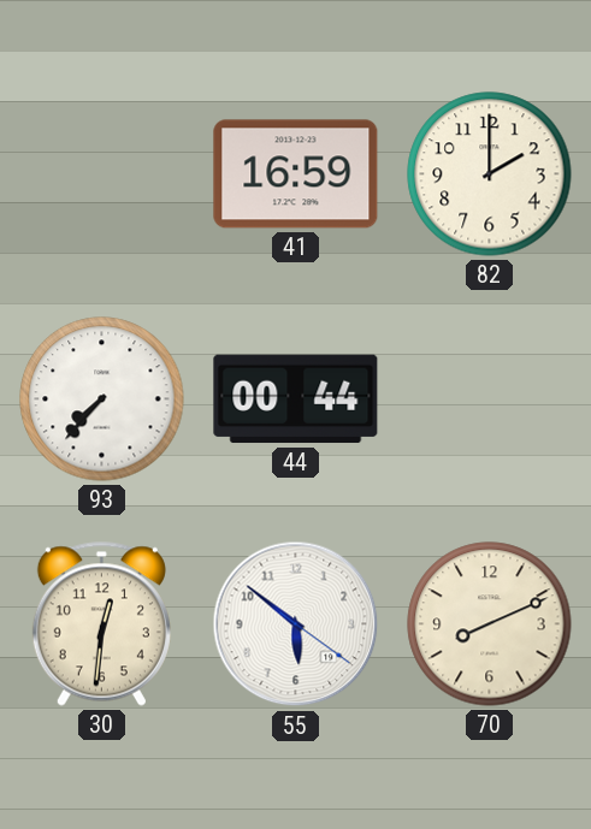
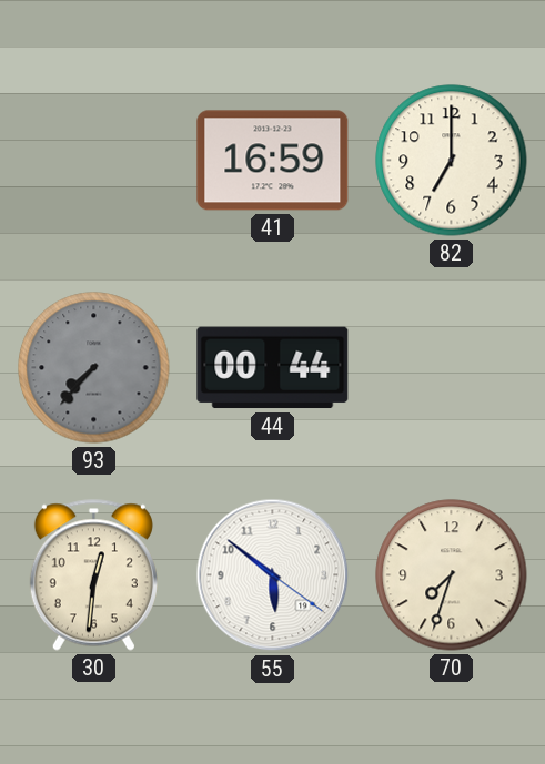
82: 2:00 -> 7:00
93 dial: white -> grey
70: 8:11 -> 7:33
